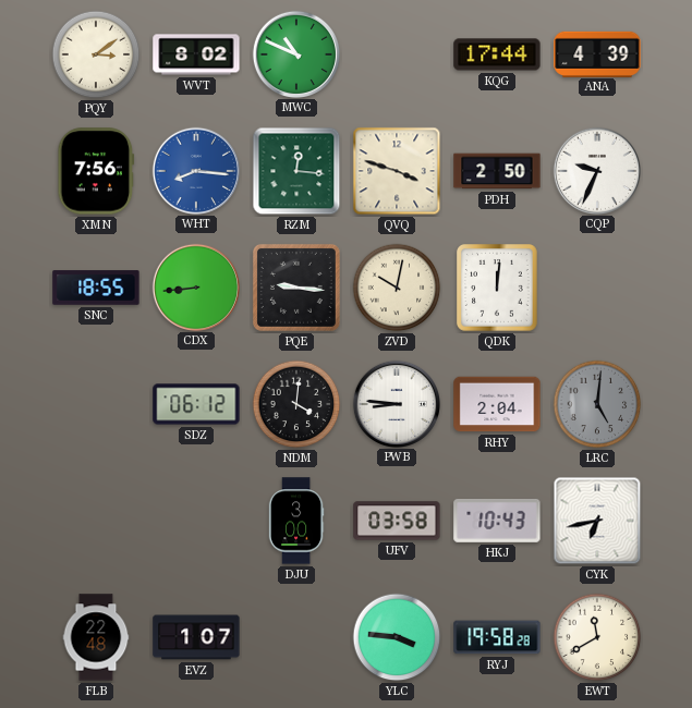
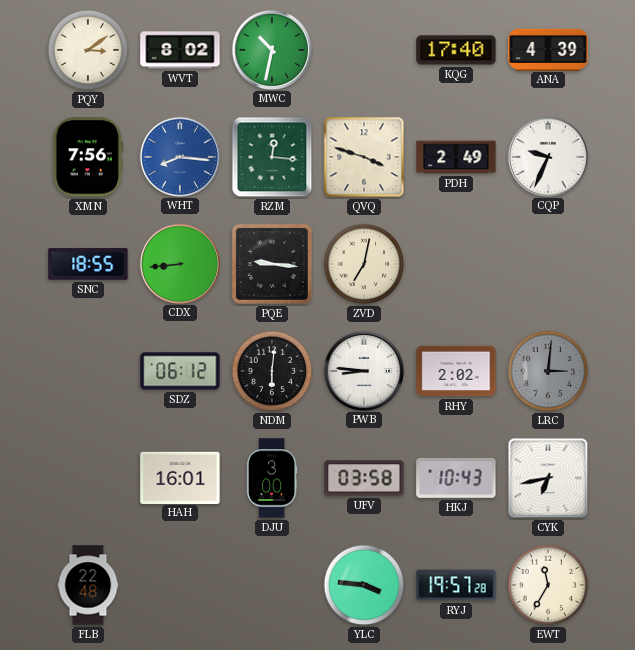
MWC: 10:49 -> 10:32
KQG: 17:44 -> 17:40
PDH: 2:50 -> 2:49
ZVD: 10:02 -> 7:02
QDK: 12:01 -> none
NDM: 4:01 -> 6:01
RHY: 2:04 -> 2:02
LRC: 5:01 -> 3:01
HAH: none -> 16:01
EVZ: 1:07 -> none
RYJ: 19:58 -> 19:57
EWT: 11:40 -> 11:35
